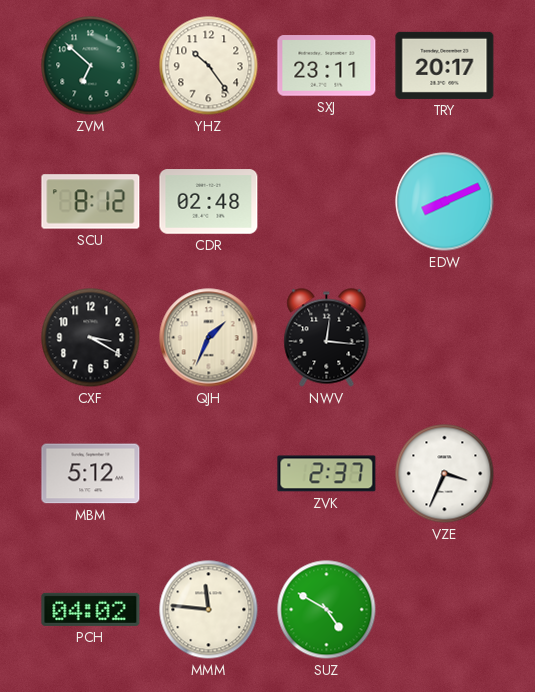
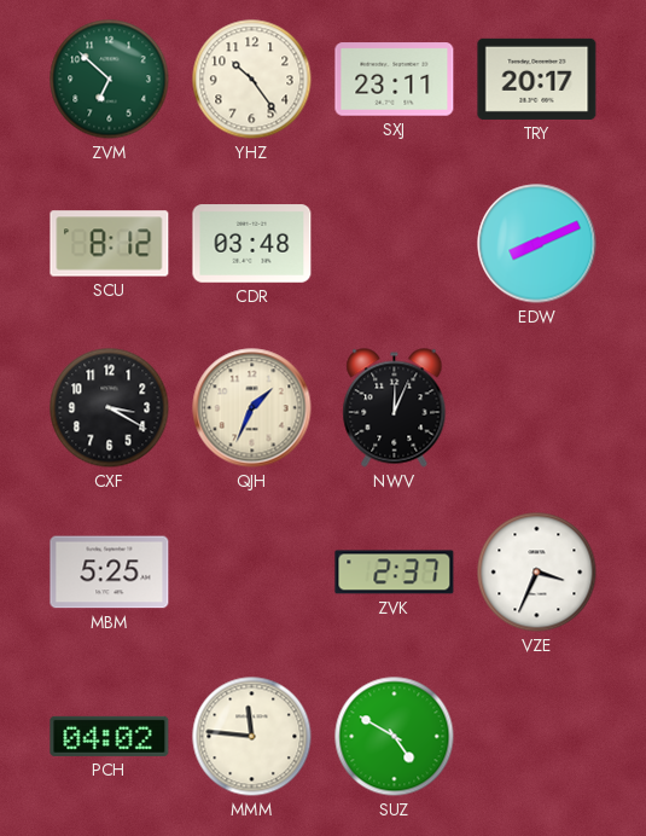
CDR: 02:48 -> 03:48
NWV: 12:16 -> 12:04
MBM: 5:12 -> 5:25
